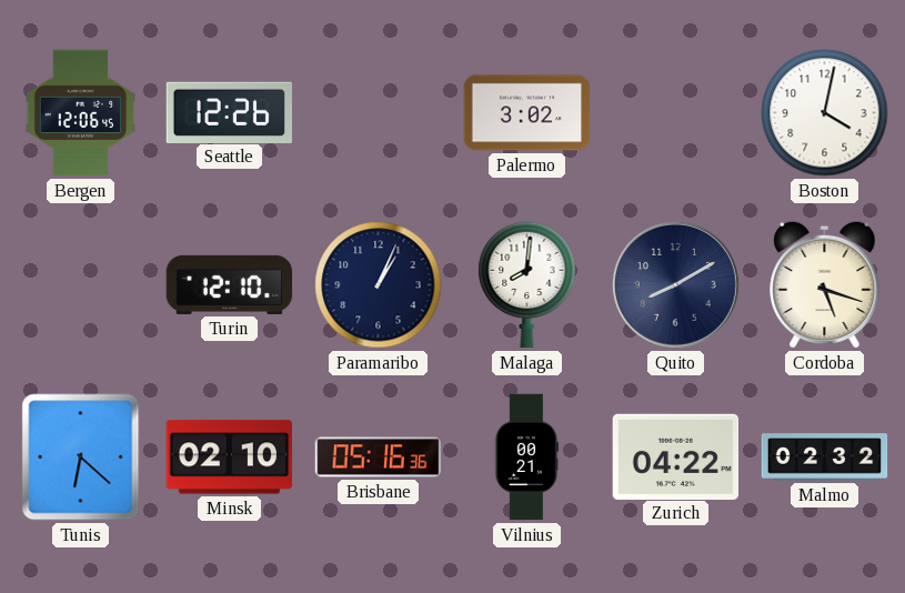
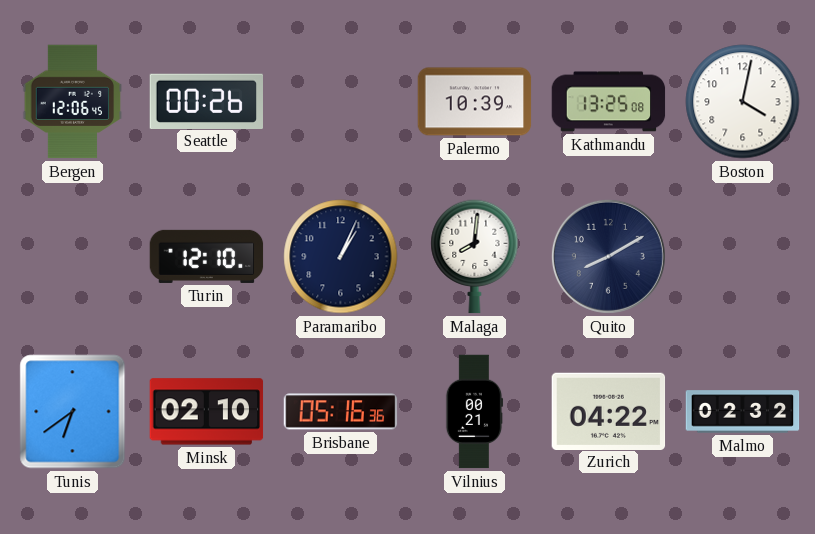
Seattle: 12:26 -> 00:26
Palermo: 3:02 -> 10:39
Kathmandu: none -> 13:25
Cordoba: 5:18 -> none
Tunis: 6:22 -> 6:39
